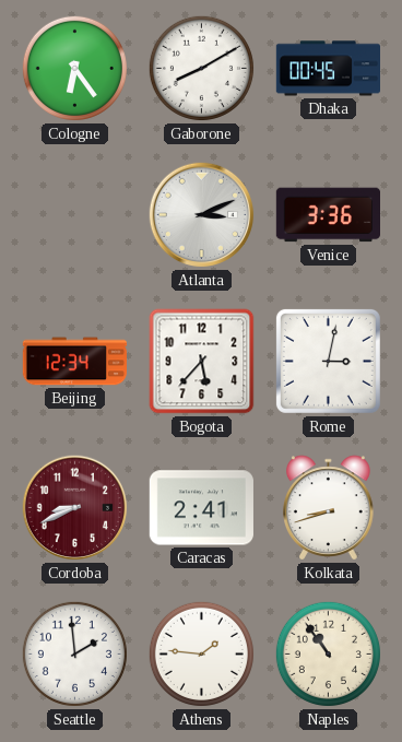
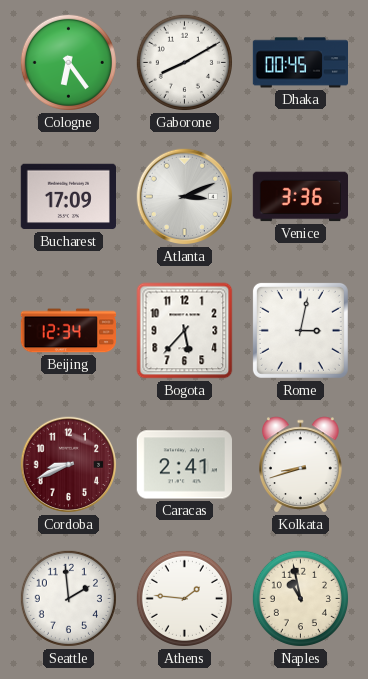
Bucharest: none -> 17:09
Naples: 10:54 -> 10:58
